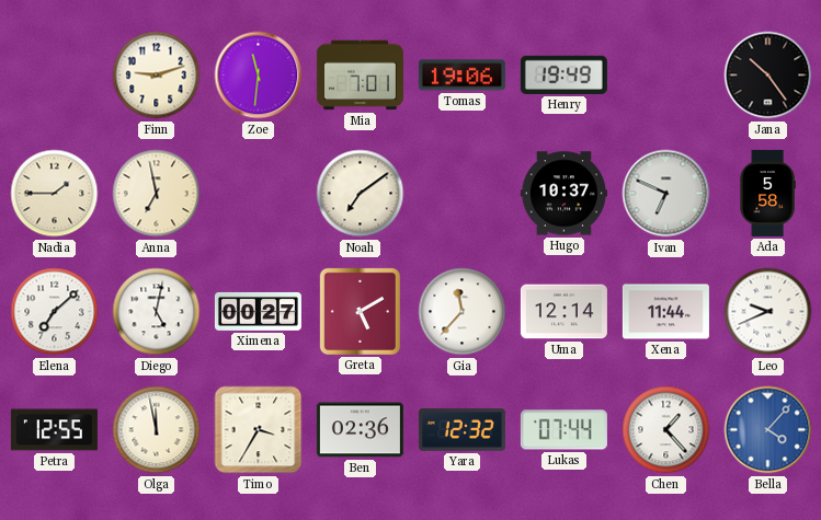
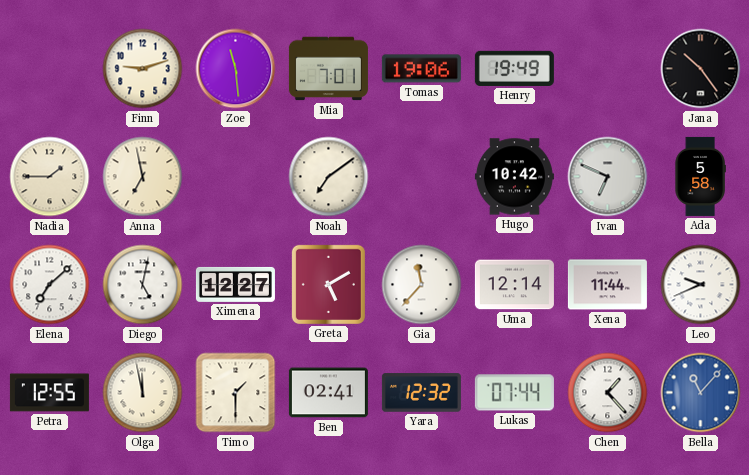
Zoe: 11:31 -> 11:29
Hugo: 10:37 -> 10:42
Ximena: 00:27 -> 12:27
Timo: 3:35 -> 1:30
Ben: 02:36 -> 02:41
Bella: 4:07 -> 11:07
